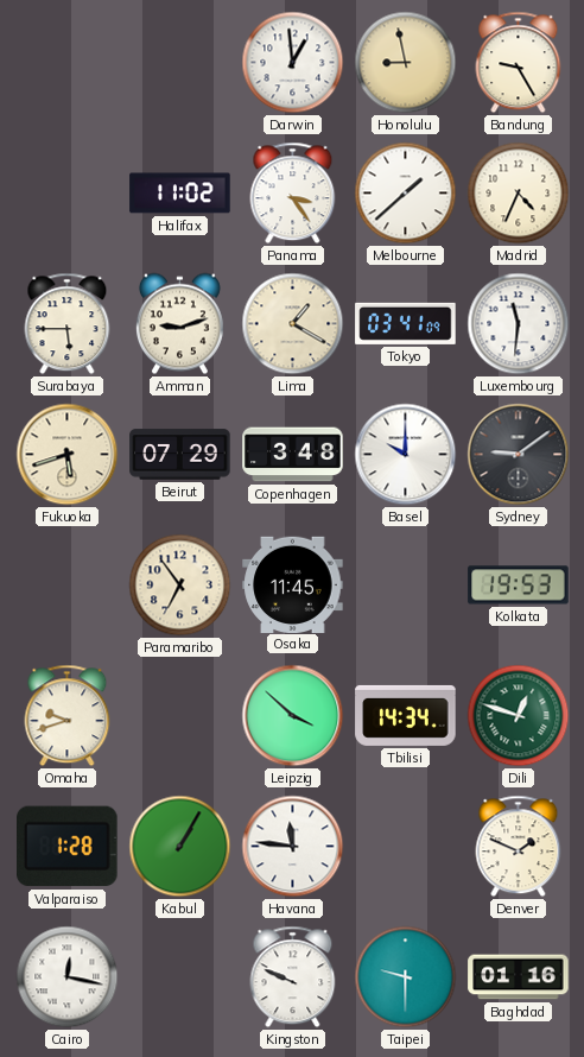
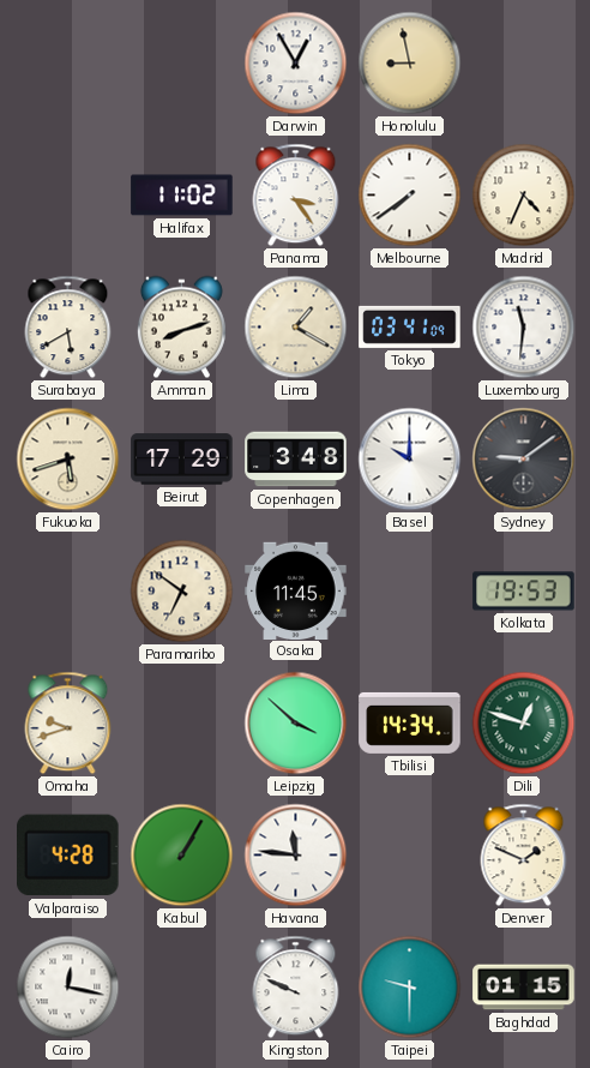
Darwin: 12:59 -> 12:55
Bandung: 9:25 -> none
Melbourne: 1:38 -> 7:39
Surabaya: 5:45 -> 5:40
Amman: 9:12 -> 8:12
Beirut: 07:29 -> 17:29
Paramaribo: 6:54 -> 6:51
Valparaiso: 1:28 -> 4:28
Baghdad: 01:16 -> 01:15
